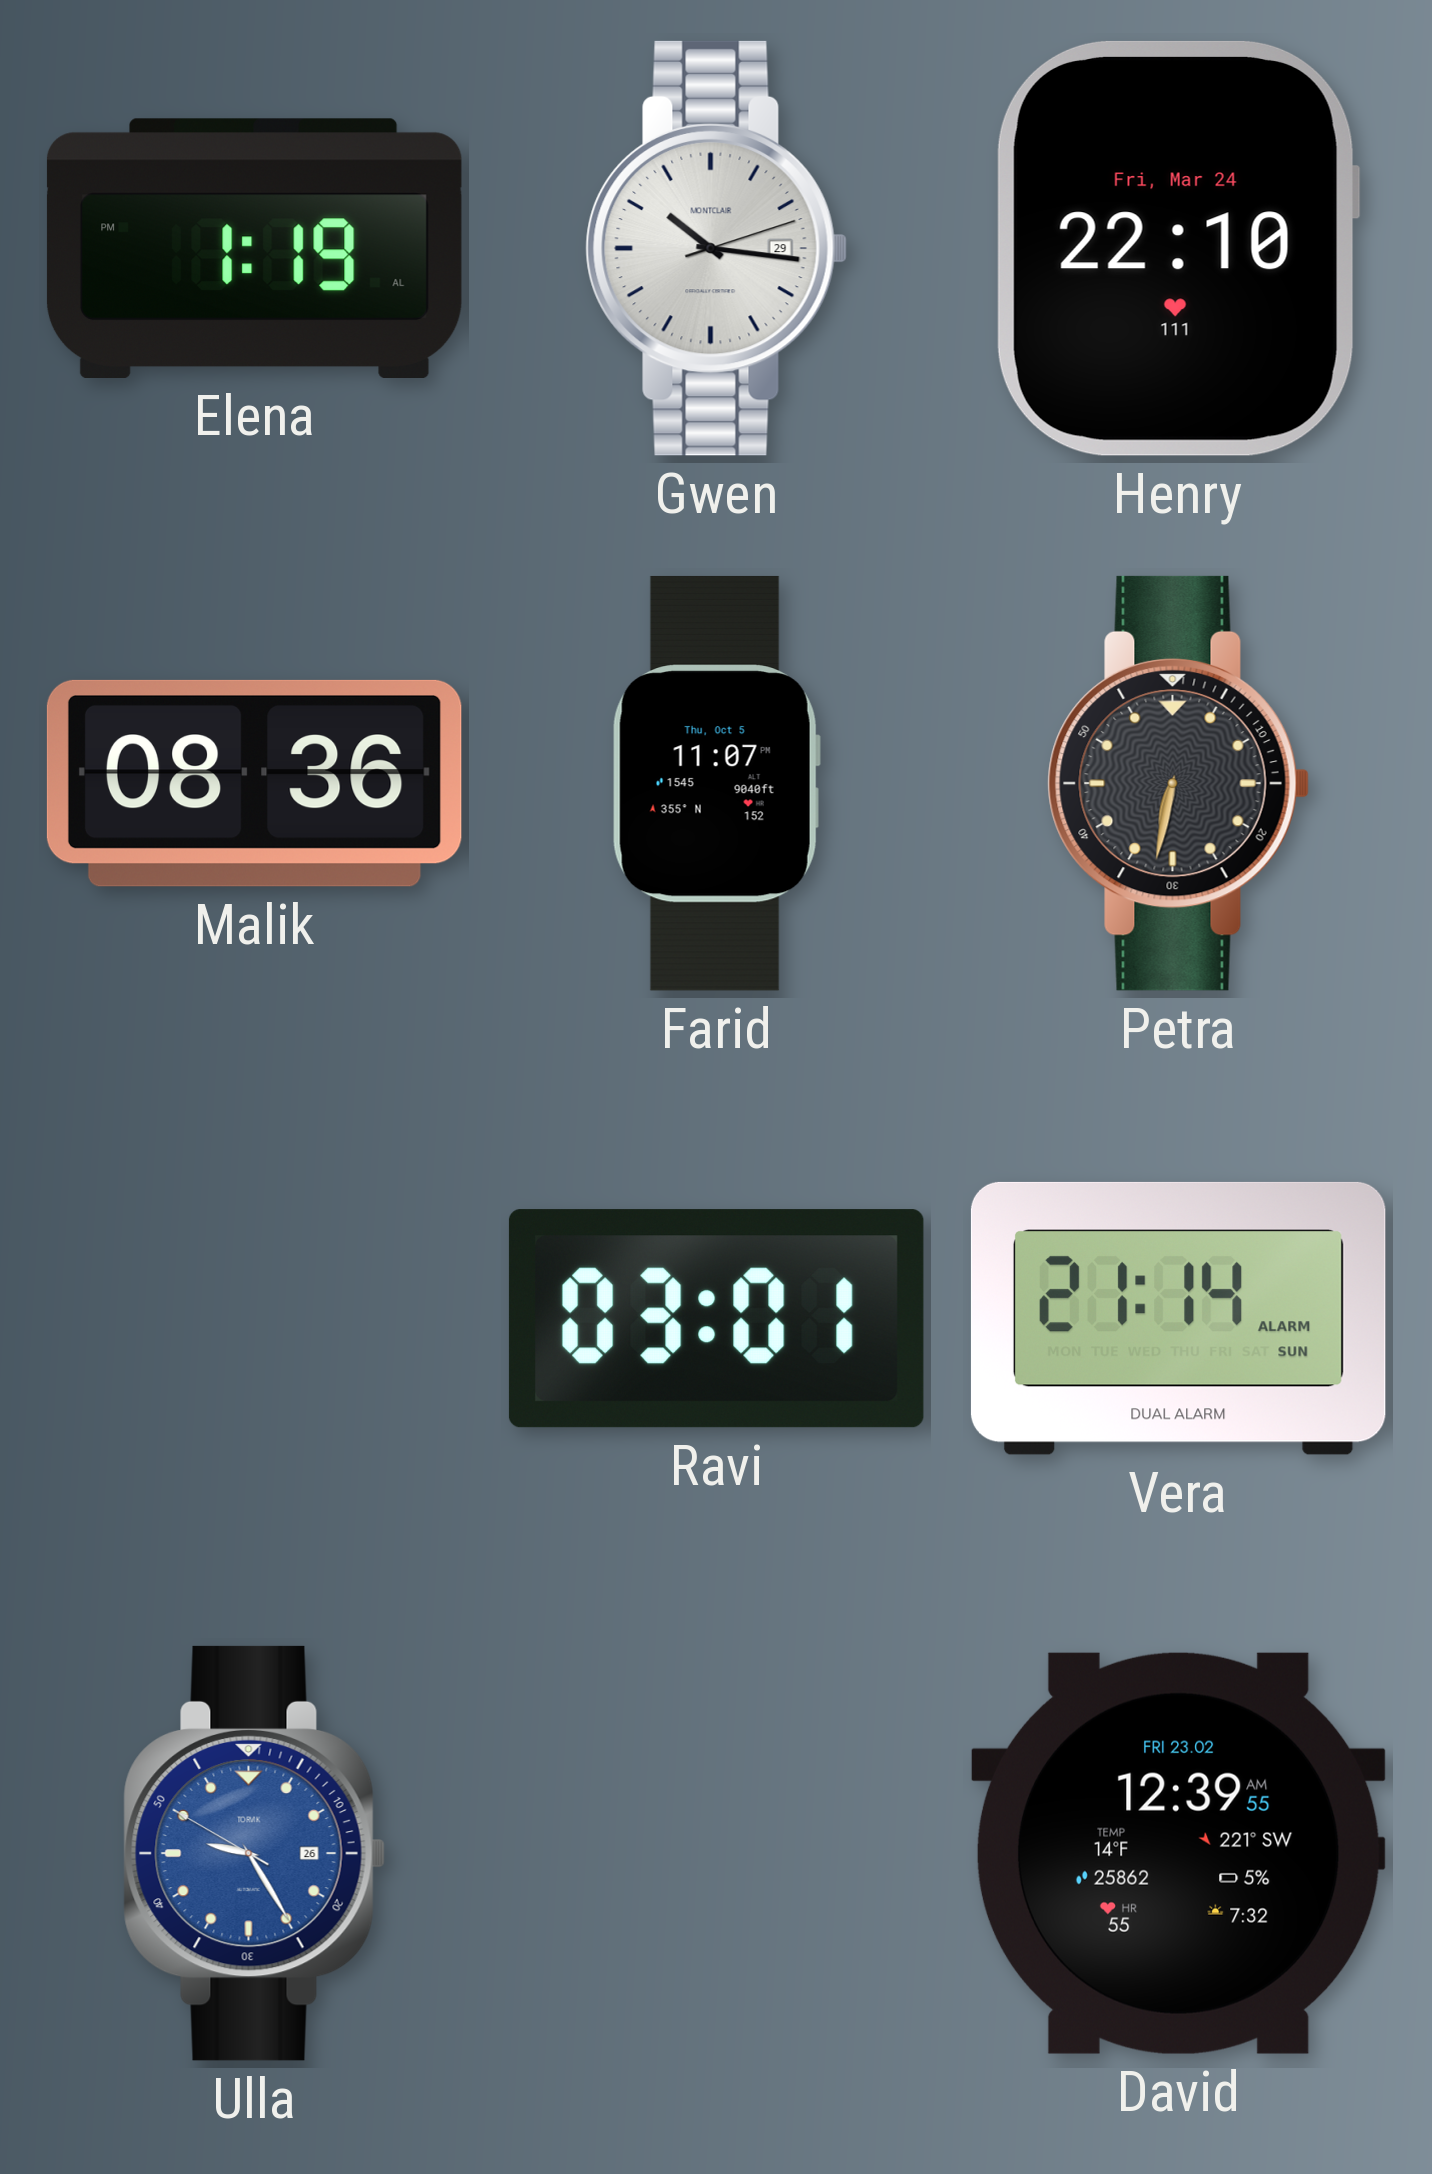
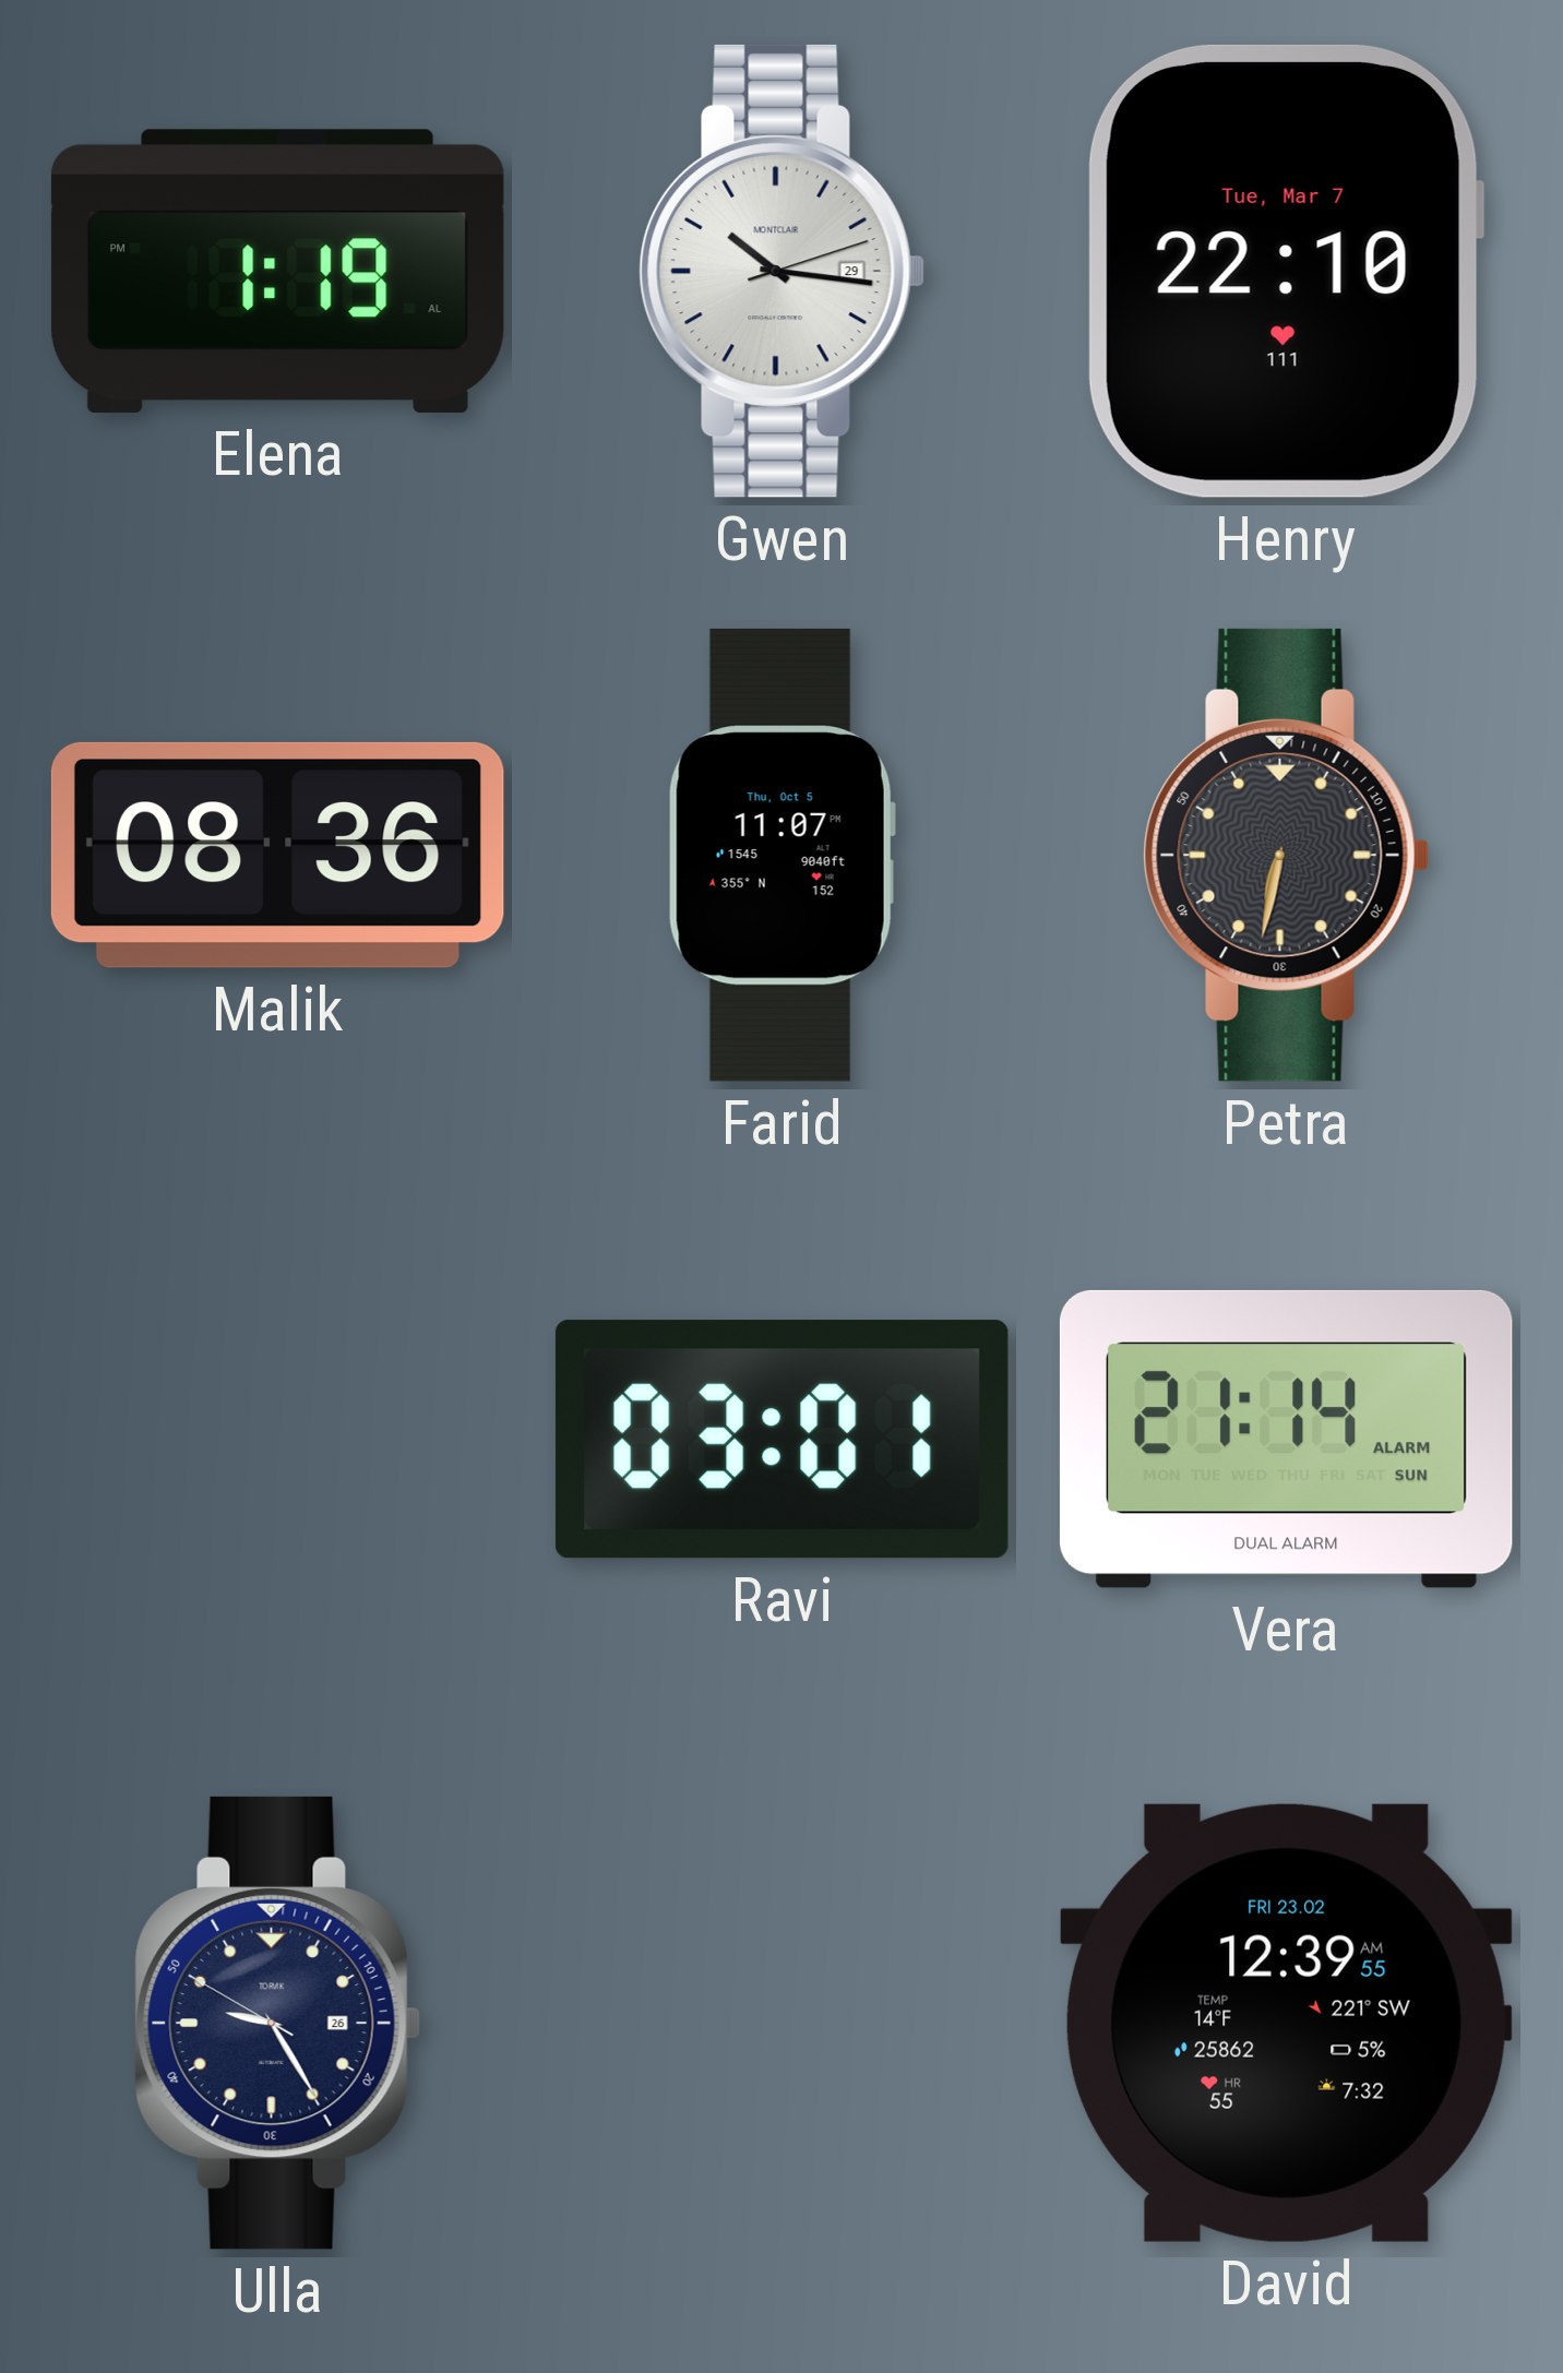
Henry date: Fri, Mar 24 -> Tue, Mar 7
Ulla dial: blue -> navy
